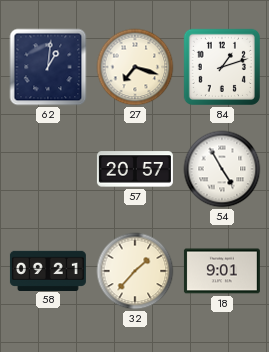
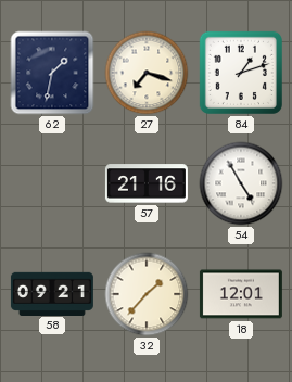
62: 1:01 -> 1:32
57: 20:57 -> 21:16
18: 9:01 -> 12:01
